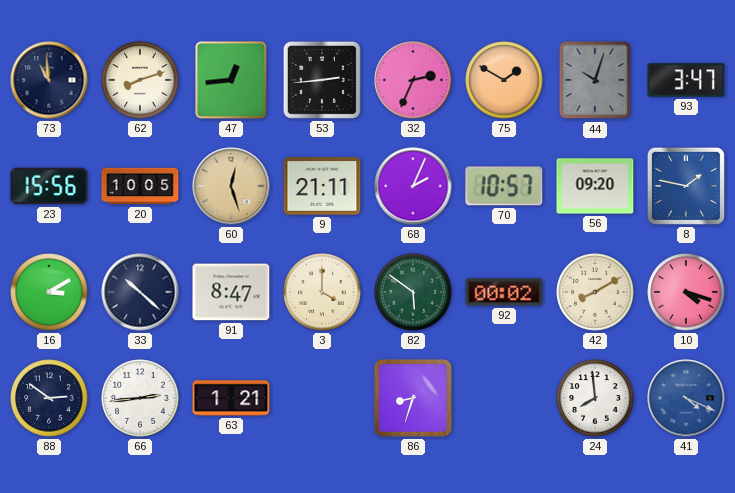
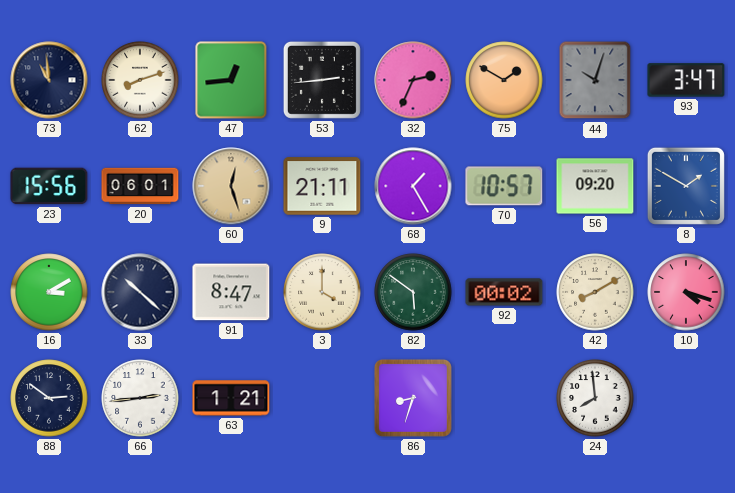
20: 10:05 -> 06:01
68: 2:04 -> 1:25
8: 1:47 -> 1:50
41: 4:19 -> none
